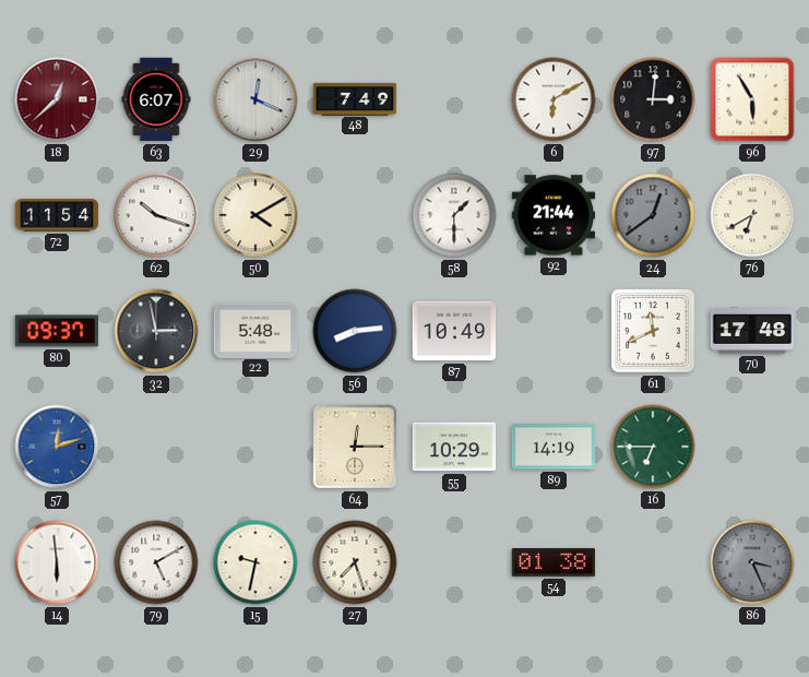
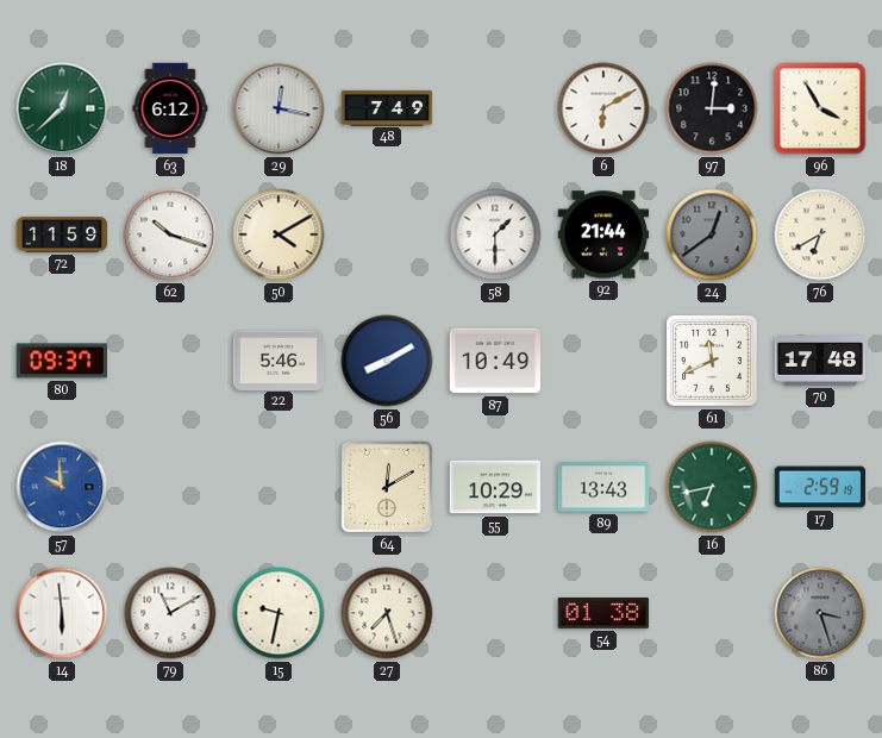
18 dial: burgundy -> green
63: 6:07 -> 6:12
29: 12:19 -> 12:17
96: 5:55 -> 3:55
72: 11:54 -> 11:59
32: 2:58 -> none
22: 5:48 -> 5:46
56: 8:14 -> 8:10
57: 12:12 -> 9:59
64: 12:15 -> 12:10
89: 14:19 -> 13:43
16: 6:45 -> 6:43
17: none -> 2:59
79: 5:10 -> 11:10
86: 3:26 -> 3:27
